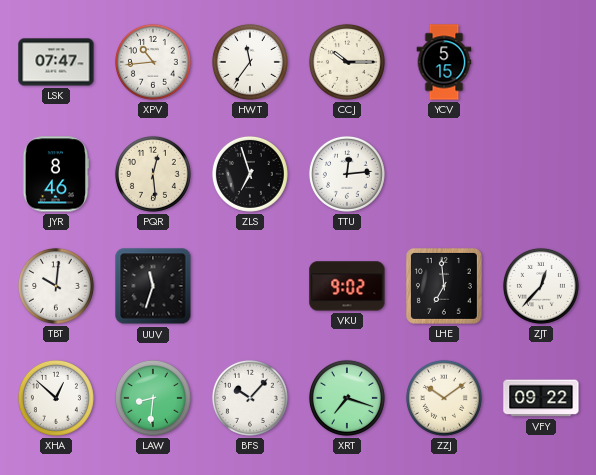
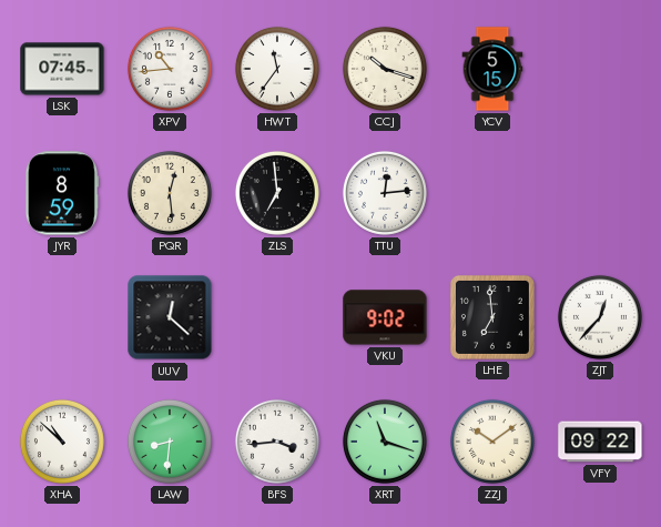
LSK: 07:47 -> 07:45
CCJ: 10:15 -> 10:18
JYR: 8:46 -> 8:59
ZLS: 6:57 -> 6:59
TBT: 10:01 -> none
UUV: 11:33 -> 12:22
XHA: 12:52 -> 10:52
BFS: 10:07 -> 3:44
XRT: 7:18 -> 11:18
